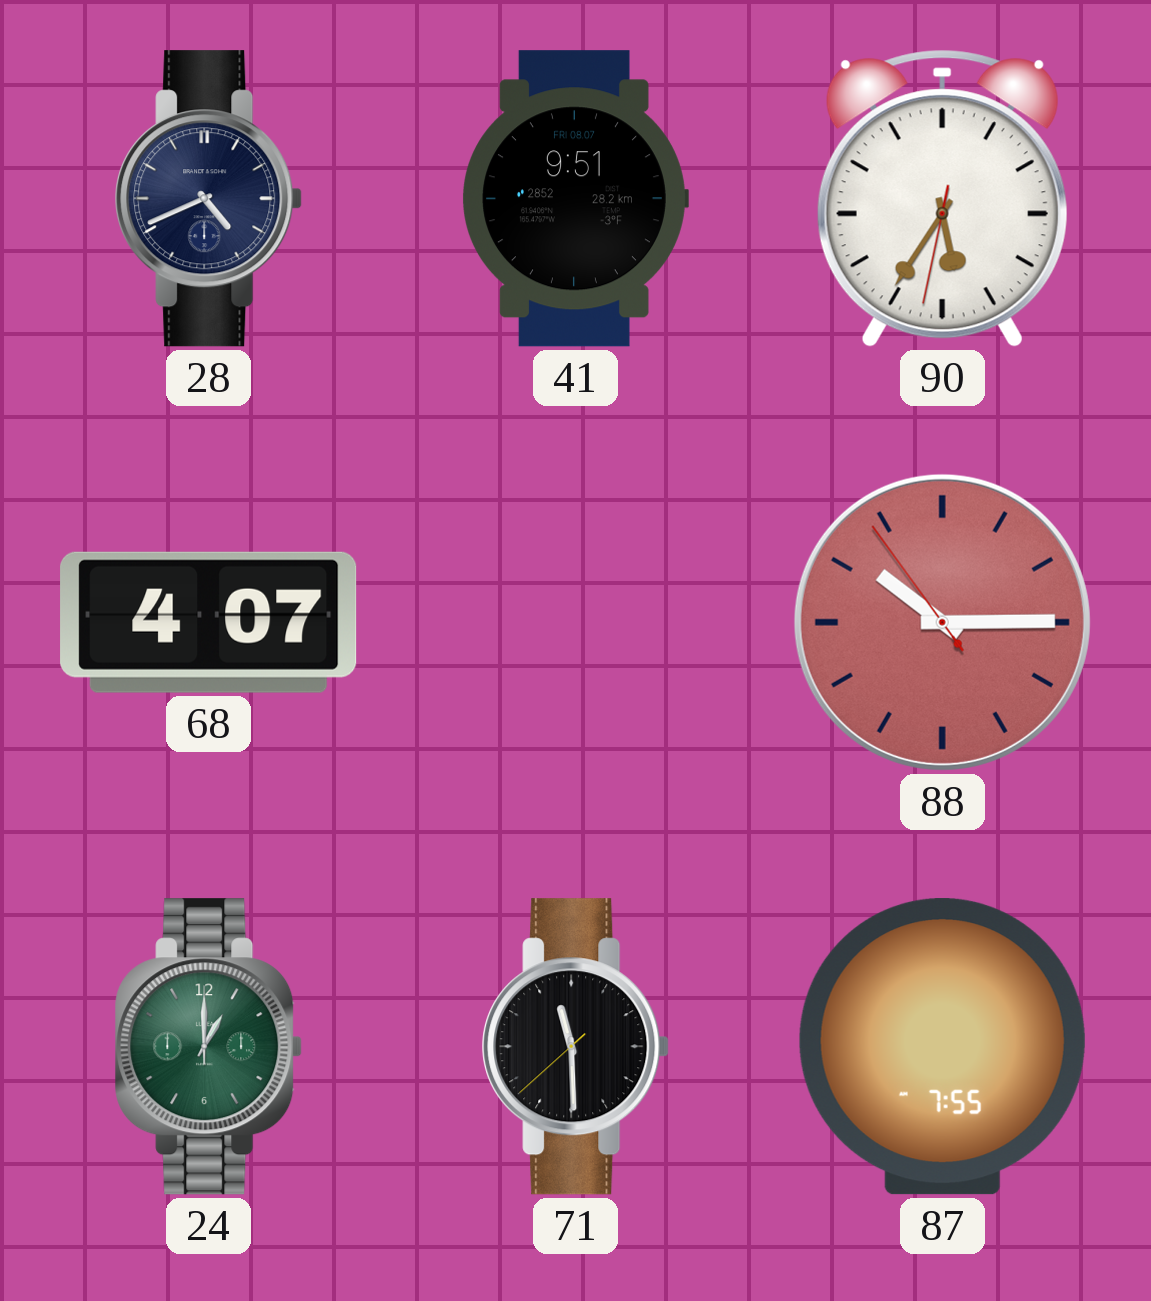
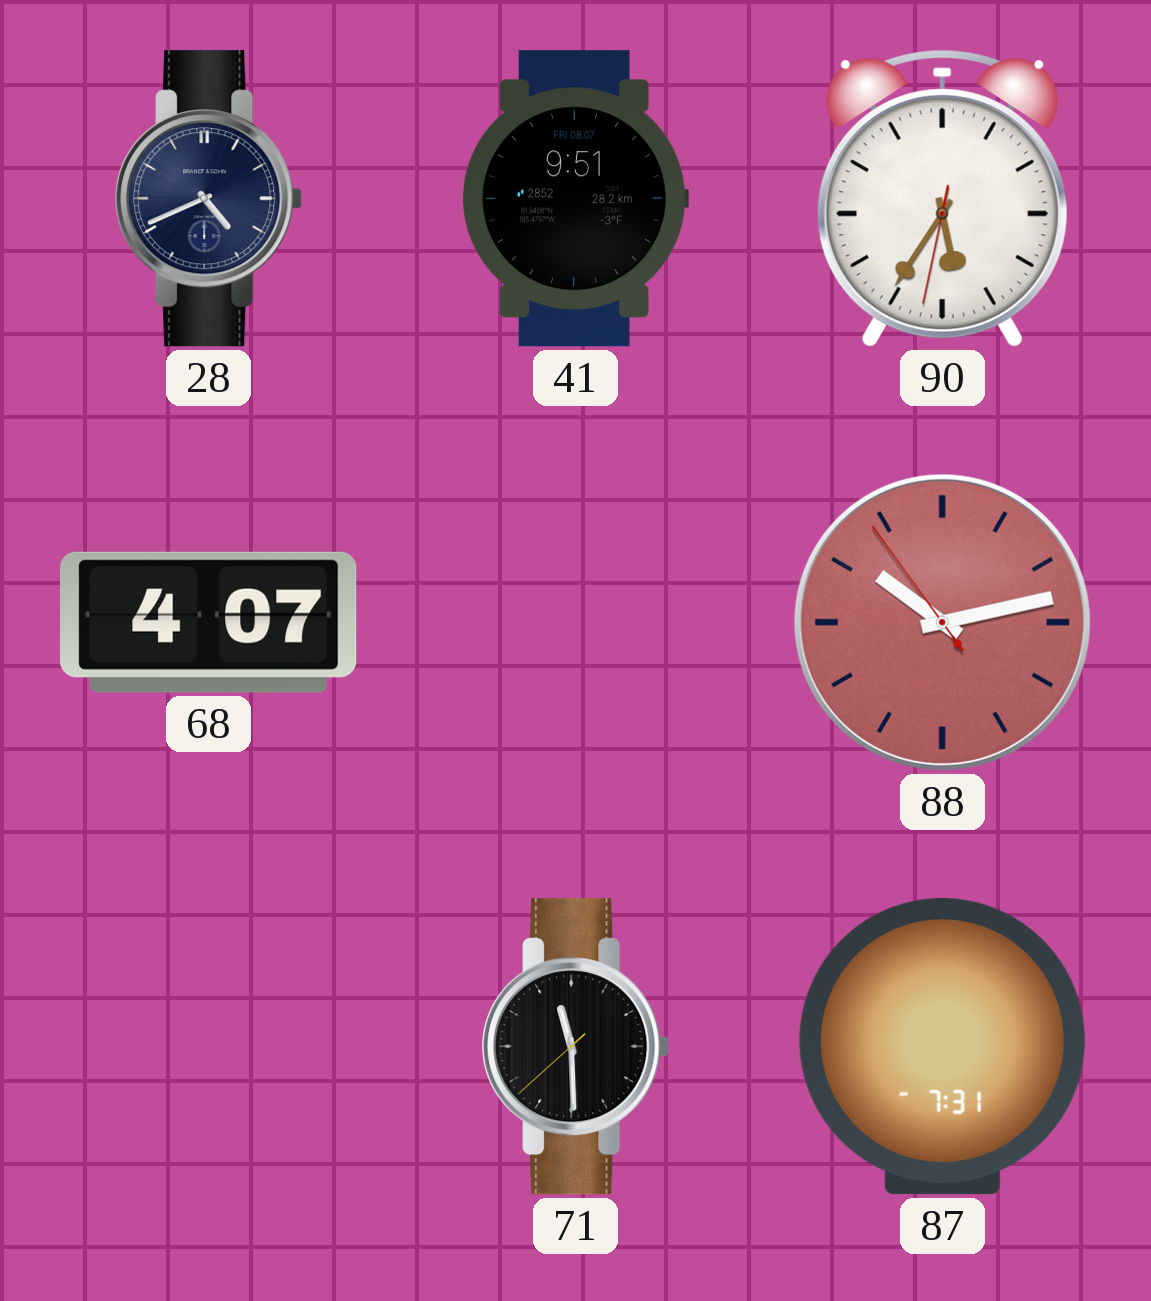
88: 10:14 -> 10:12
24: 1:00 -> none
87: 7:55 -> 7:31
